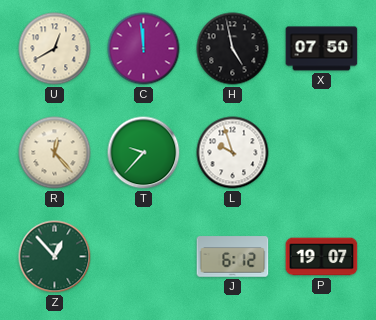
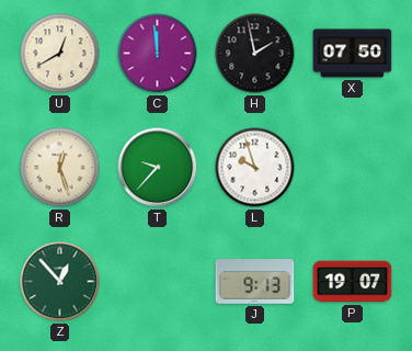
H: 4:58 -> 1:58
R: 12:23 -> 12:27
J: 6:12 -> 9:13
